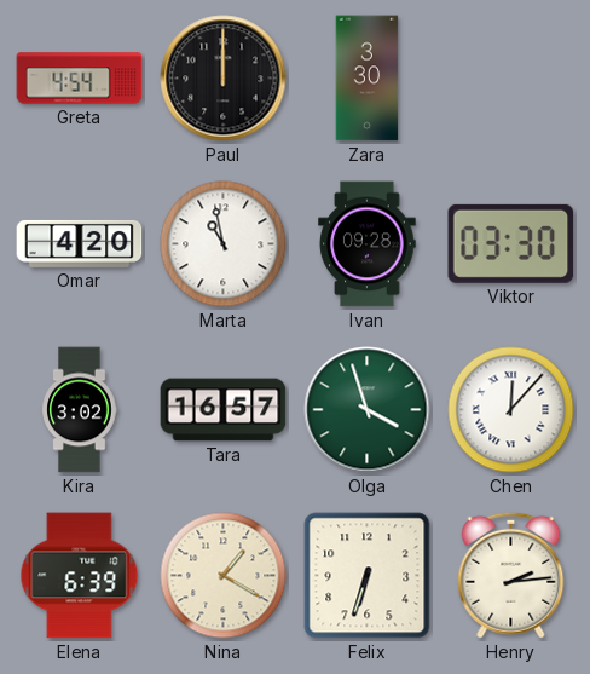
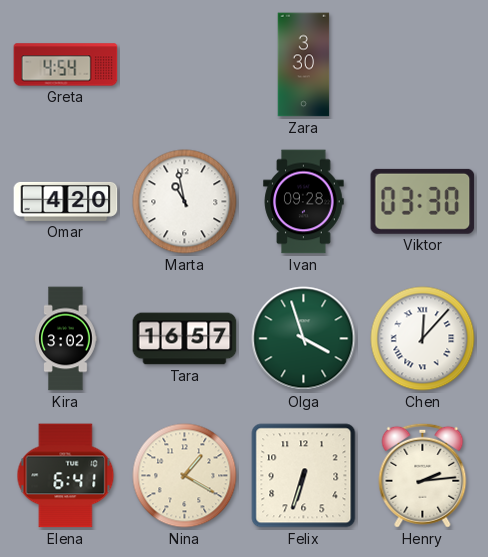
Paul: 12:00 -> none
Elena: 6:39 -> 6:41
